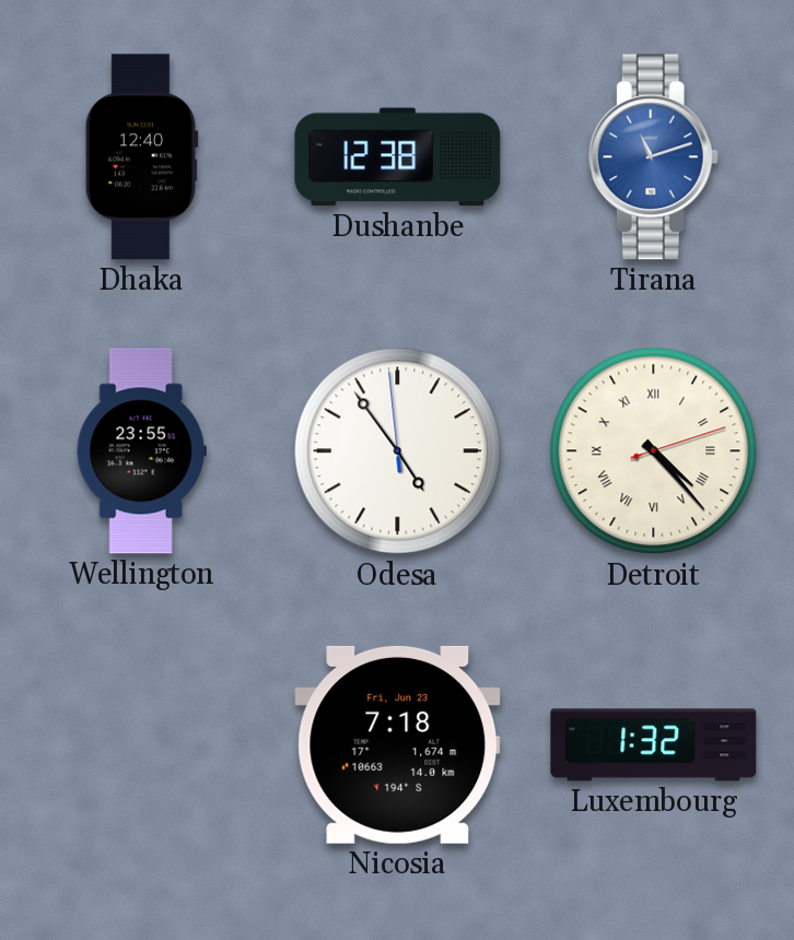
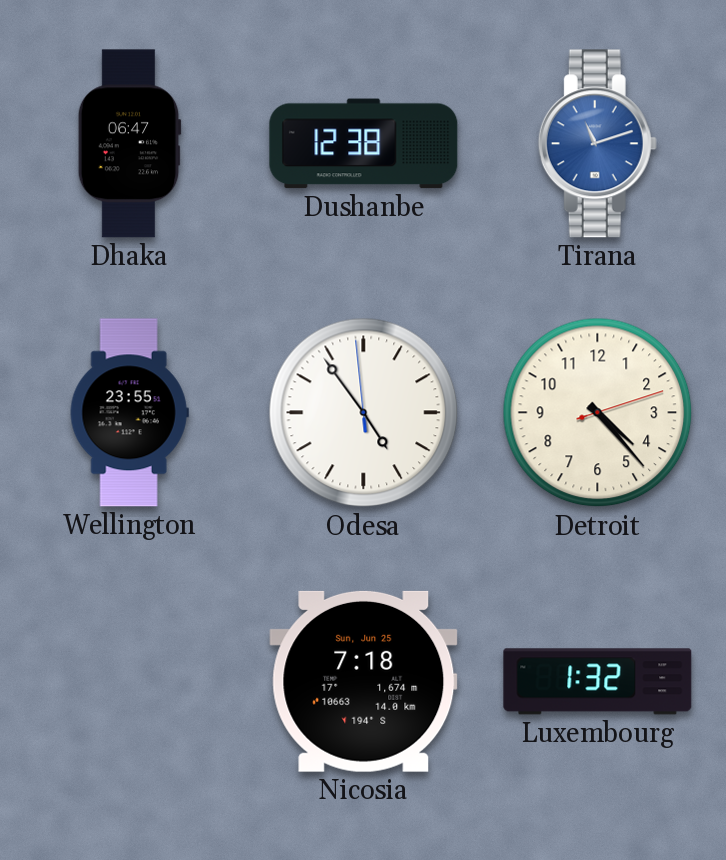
Dhaka: 12:40 -> 06:47
Detroit numerals: Roman -> Arabic
Nicosia date: Fri, Jun 23 -> Sun, Jun 25
